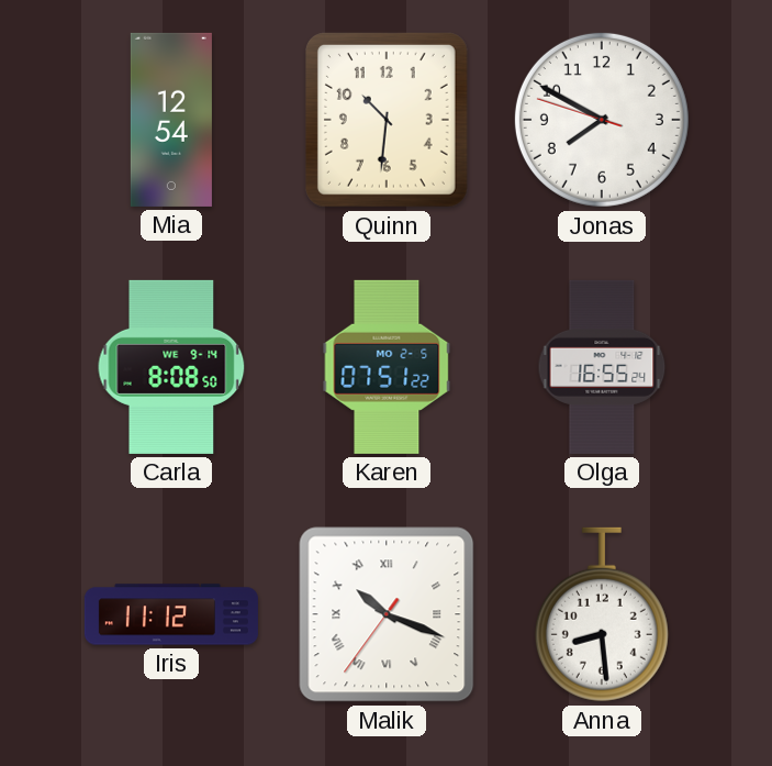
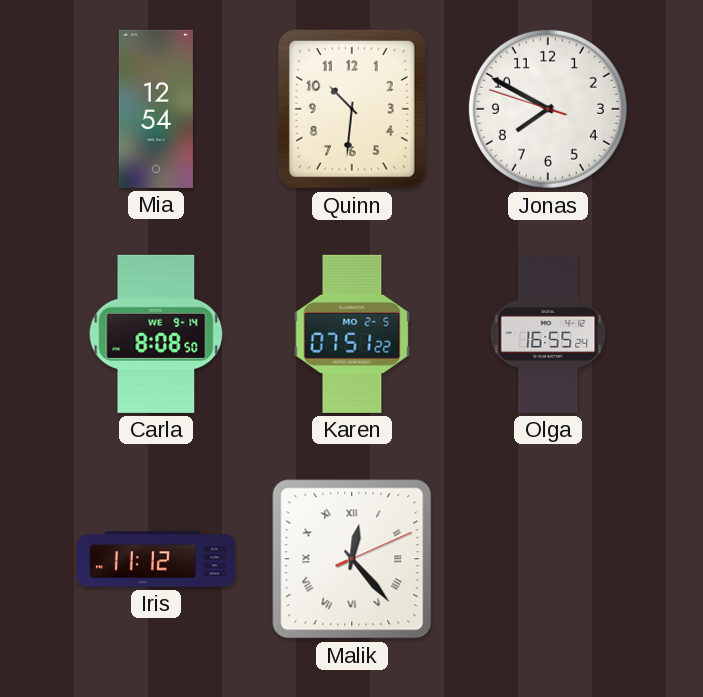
Malik: 10:18 -> 12:23
Anna: 8:29 -> none
